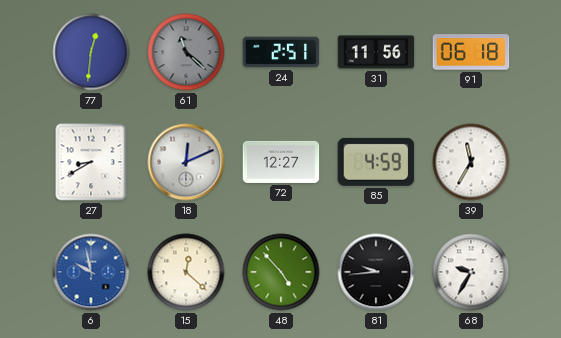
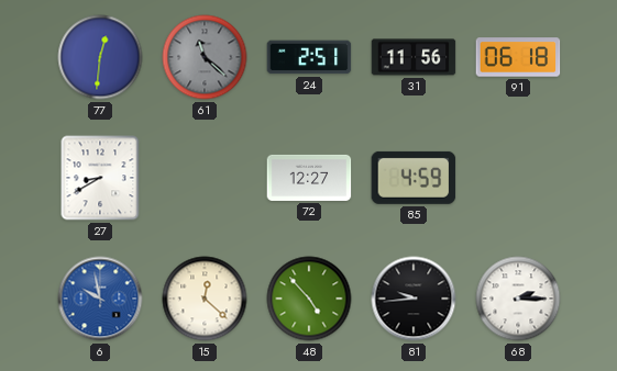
18: 12:11 -> none
39: 11:35 -> none
68: 9:35 -> 2:15
